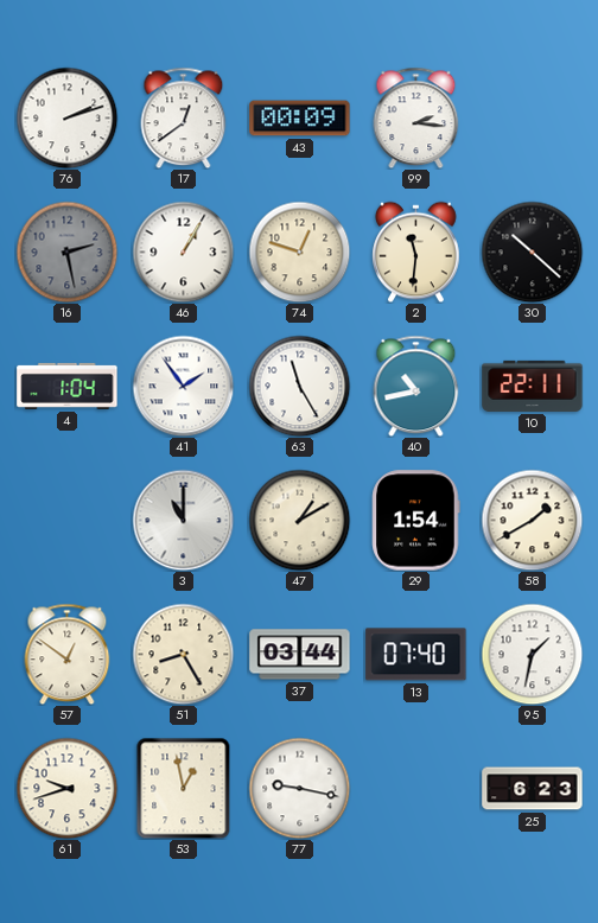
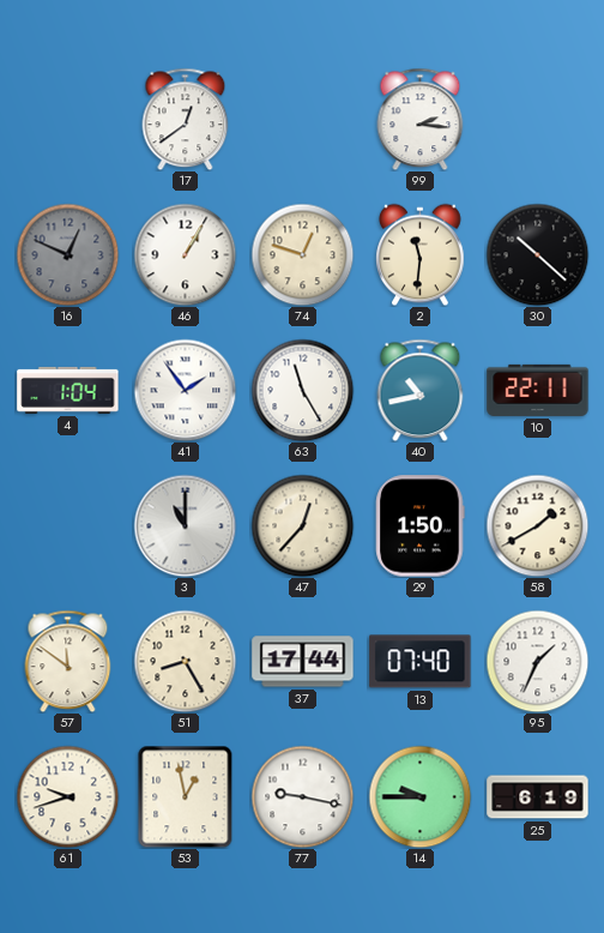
76: 2:12 -> none
43: 00:09 -> none
16: 2:28 -> 12:49
47: 1:10 -> 12:37
29: 1:54 -> 1:50
57: 12:51 -> 11:51
37: 03:44 -> 17:44
95: 1:32 -> 1:34
14: none -> 9:45
25: 6:23 -> 6:19
